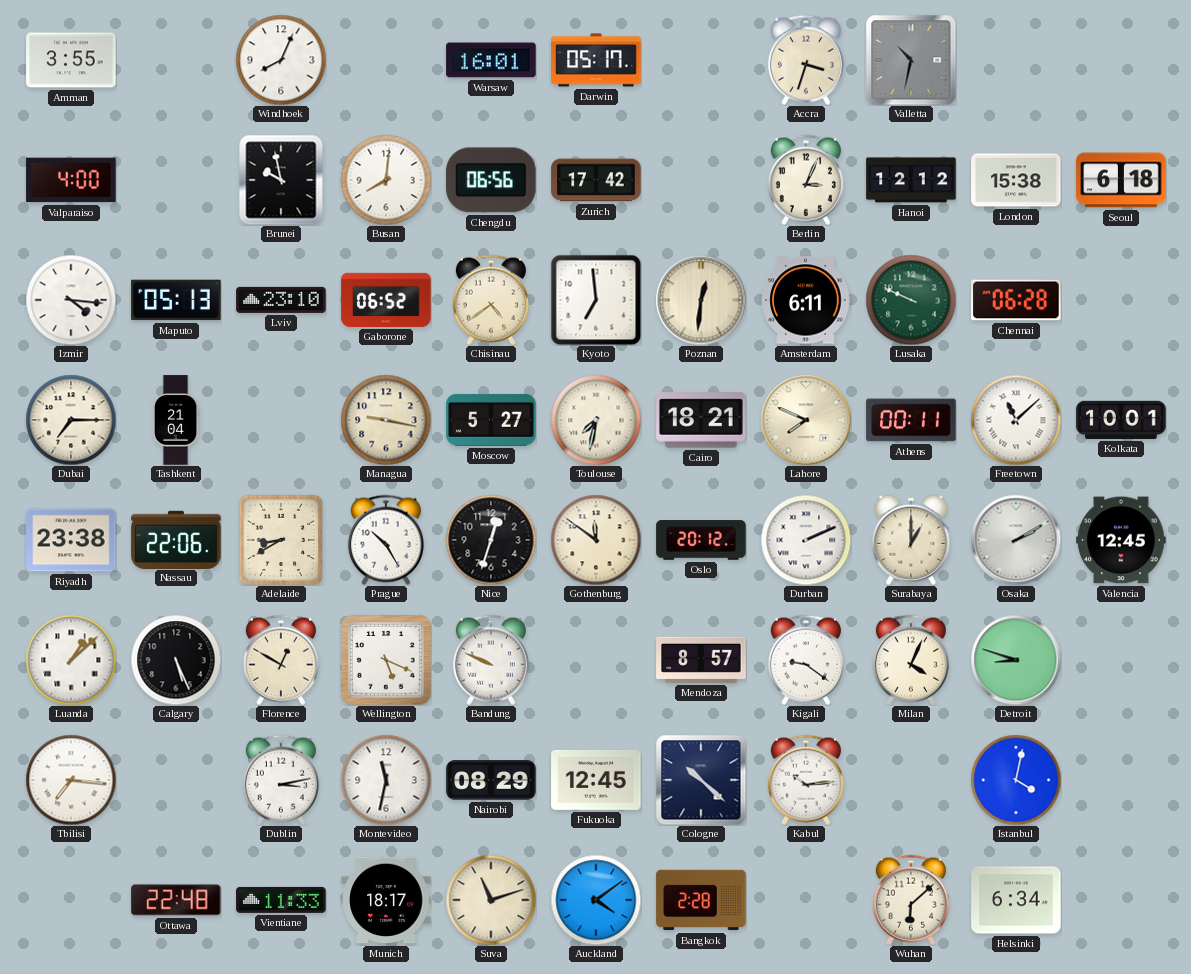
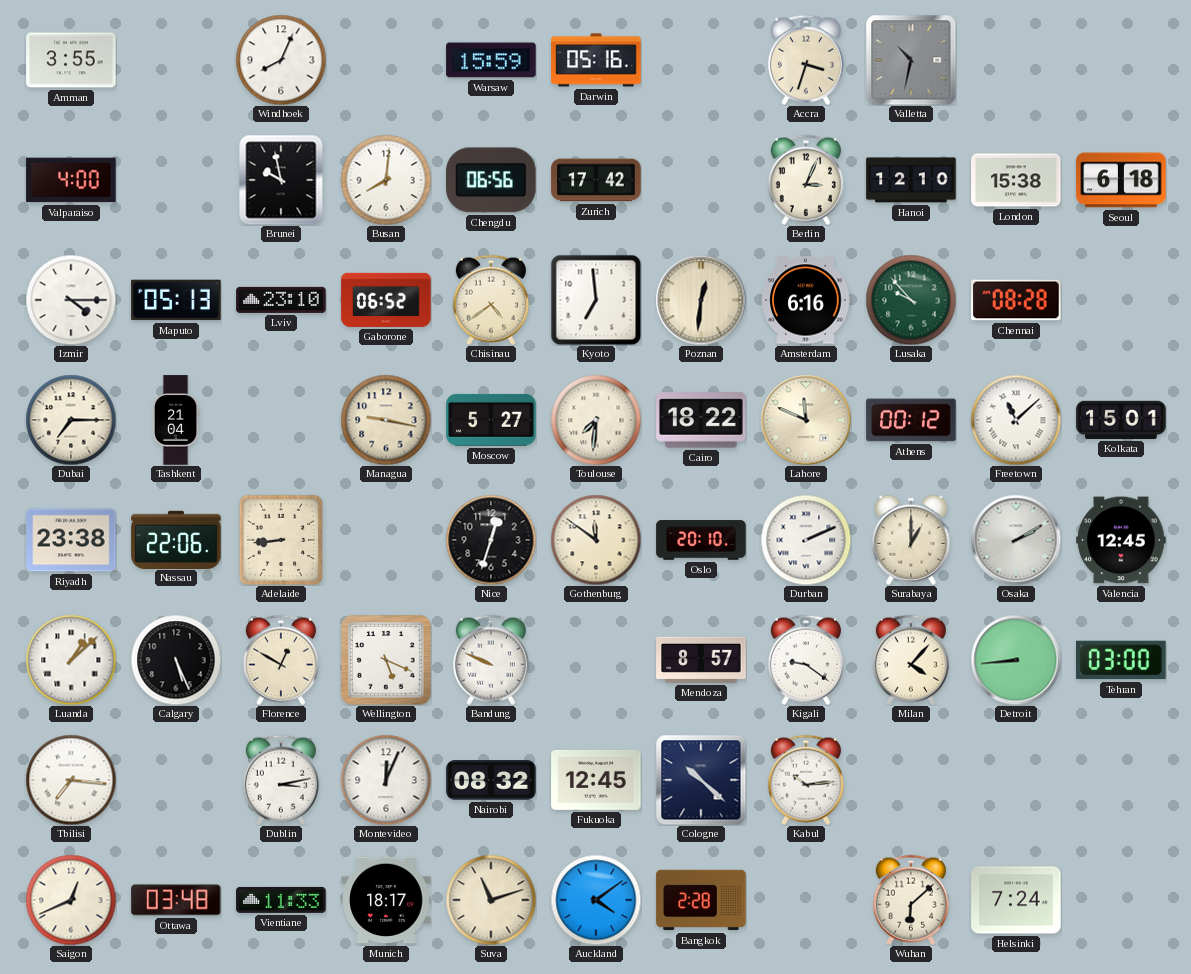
Warsaw: 16:01 -> 15:59
Darwin: 05:17 -> 05:16
Hanoi: 12:12 -> 12:10
Izmir: 4:16 -> 4:15
Amsterdam: 6:11 -> 6:16
Lusaka: 9:49 -> 9:53
Chennai: 06:28 -> 08:28
Toulouse: 7:32 -> 7:31
Cairo: 18:21 -> 18:22
Lahore: 7:49 -> 11:49
Athens: 00:11 -> 00:12
Kolkata: 10:01 -> 15:01
Adelaide: 8:40 -> 8:44
Prague: 10:25 -> none
Oslo: 20:12 -> 20:10
Milan: 4:04 -> 4:07
Detroit: 8:48 -> 8:44
Tehran: none -> 03:00
Montevideo: 11:32 -> 12:04
Nairobi: 08:29 -> 08:32
Istanbul: 4:02 -> none
Saigon: none -> 12:41
Ottawa: 22:48 -> 03:48
Helsinki: 6:34 -> 7:24
